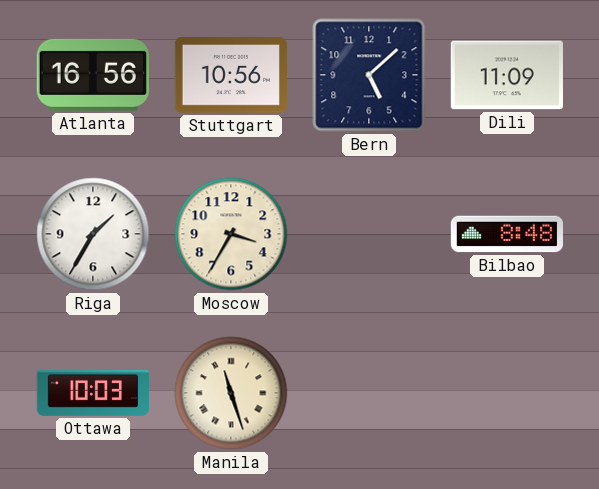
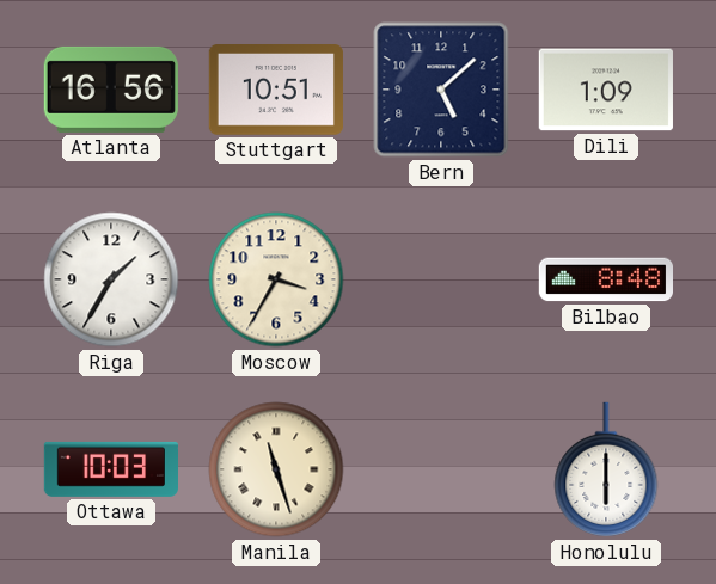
Stuttgart: 10:56 -> 10:51
Dili: 11:09 -> 1:09
Honolulu: none -> 6:00
